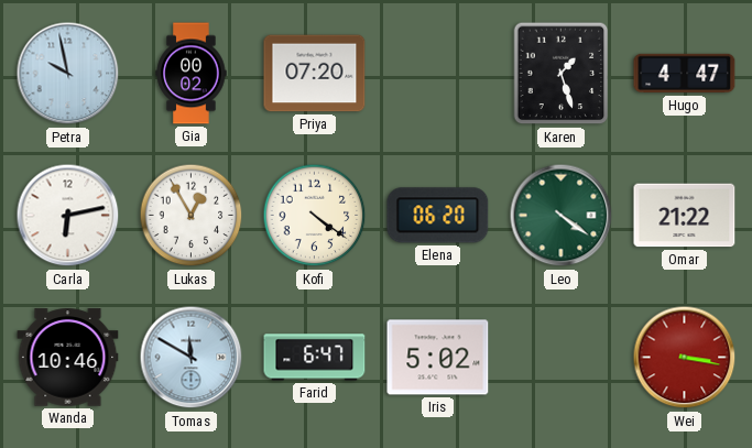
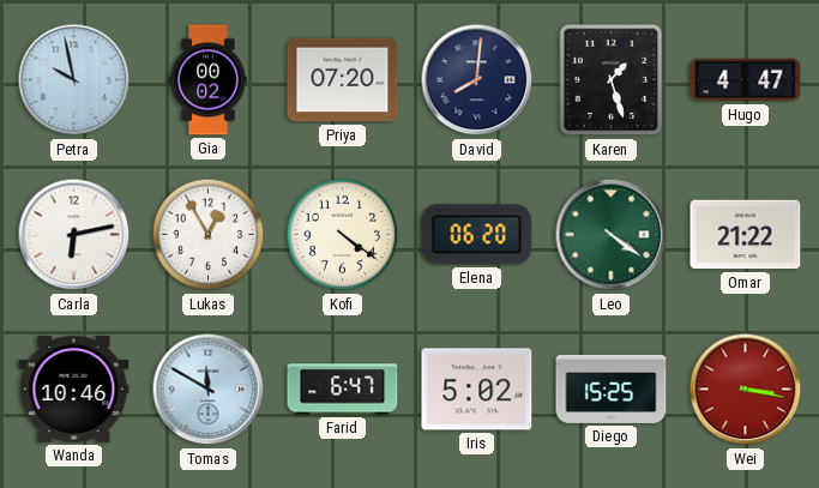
David: none -> 8:01
Diego: none -> 15:25
